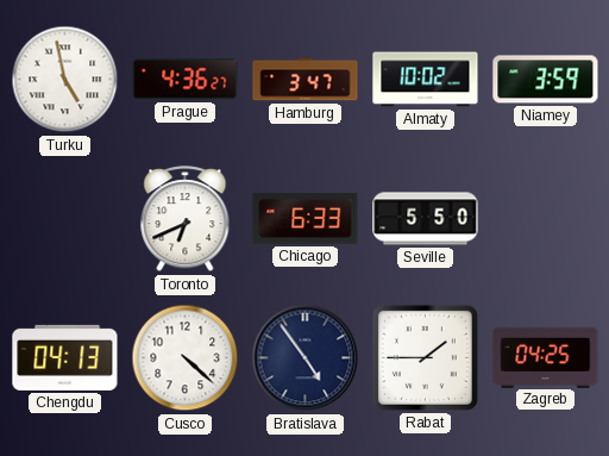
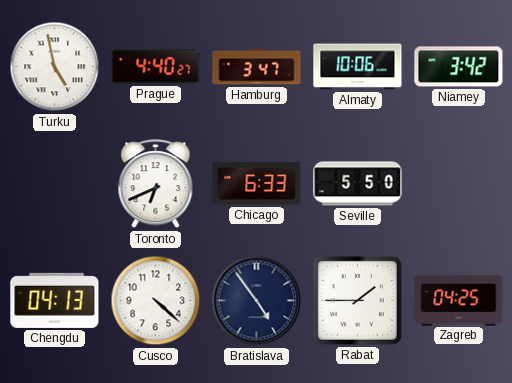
Prague: 4:36 -> 4:40
Almaty: 10:02 -> 10:06
Niamey: 3:59 -> 3:42
